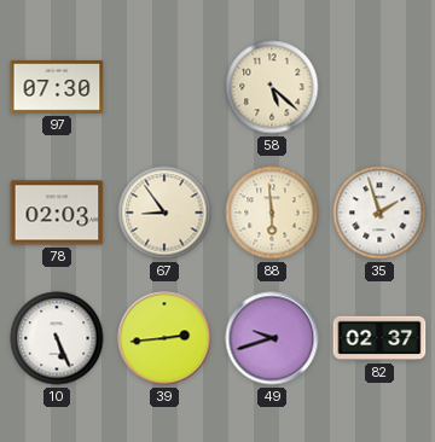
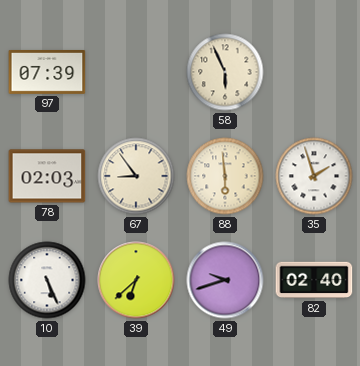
97: 07:30 -> 07:39
58: 5:22 -> 5:56
39: 2:44 -> 6:38
82: 02:37 -> 02:40
